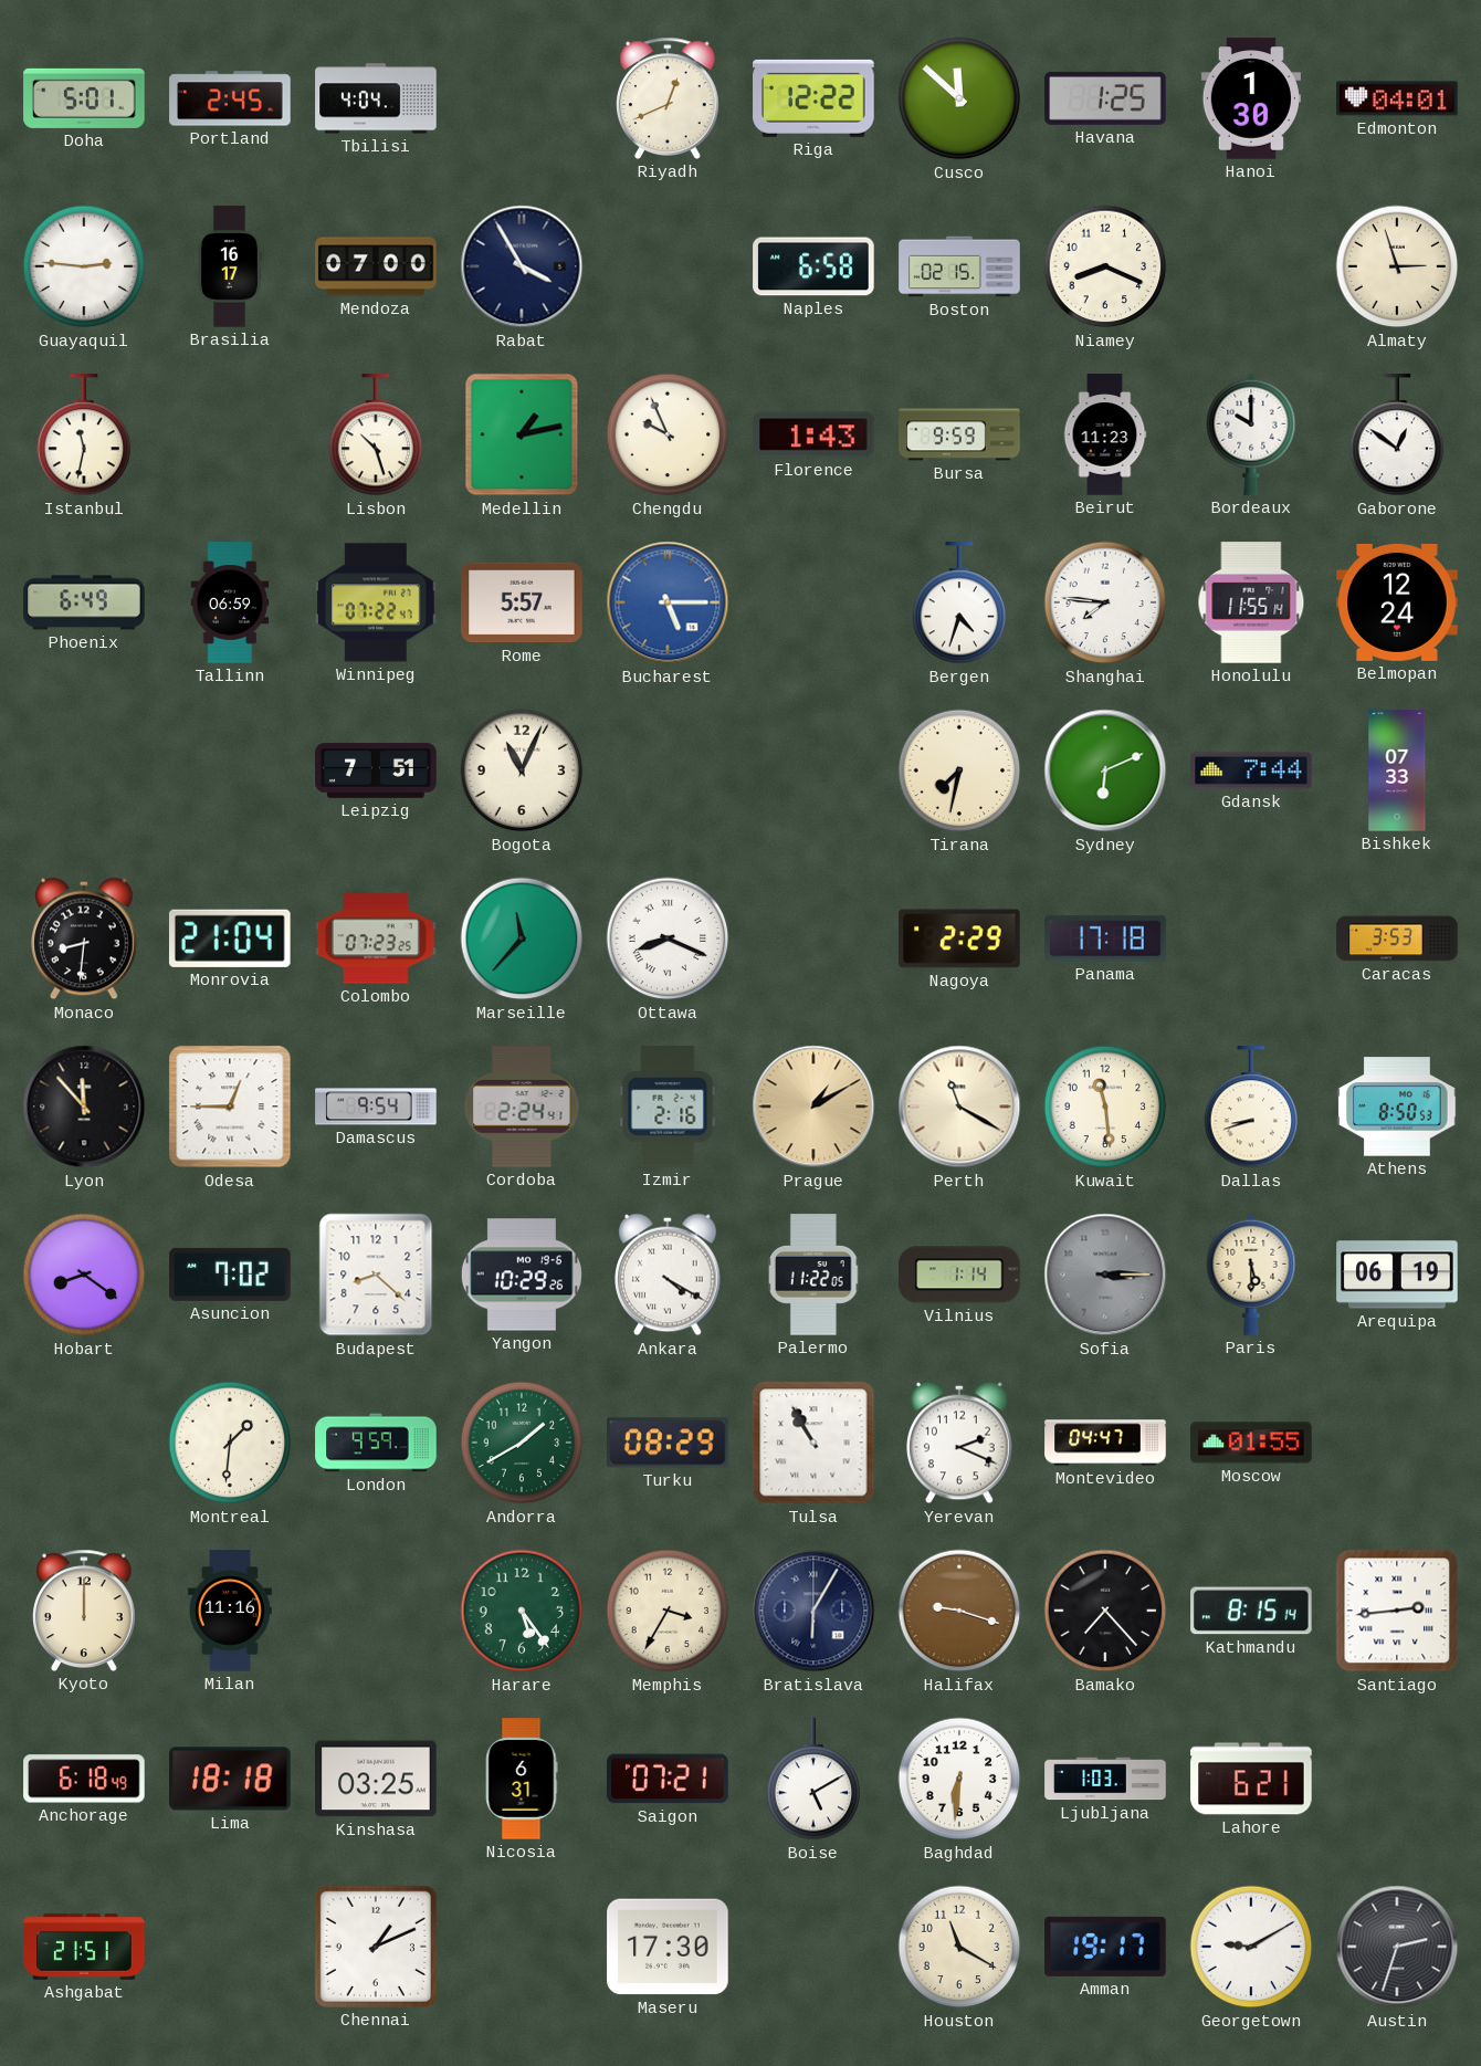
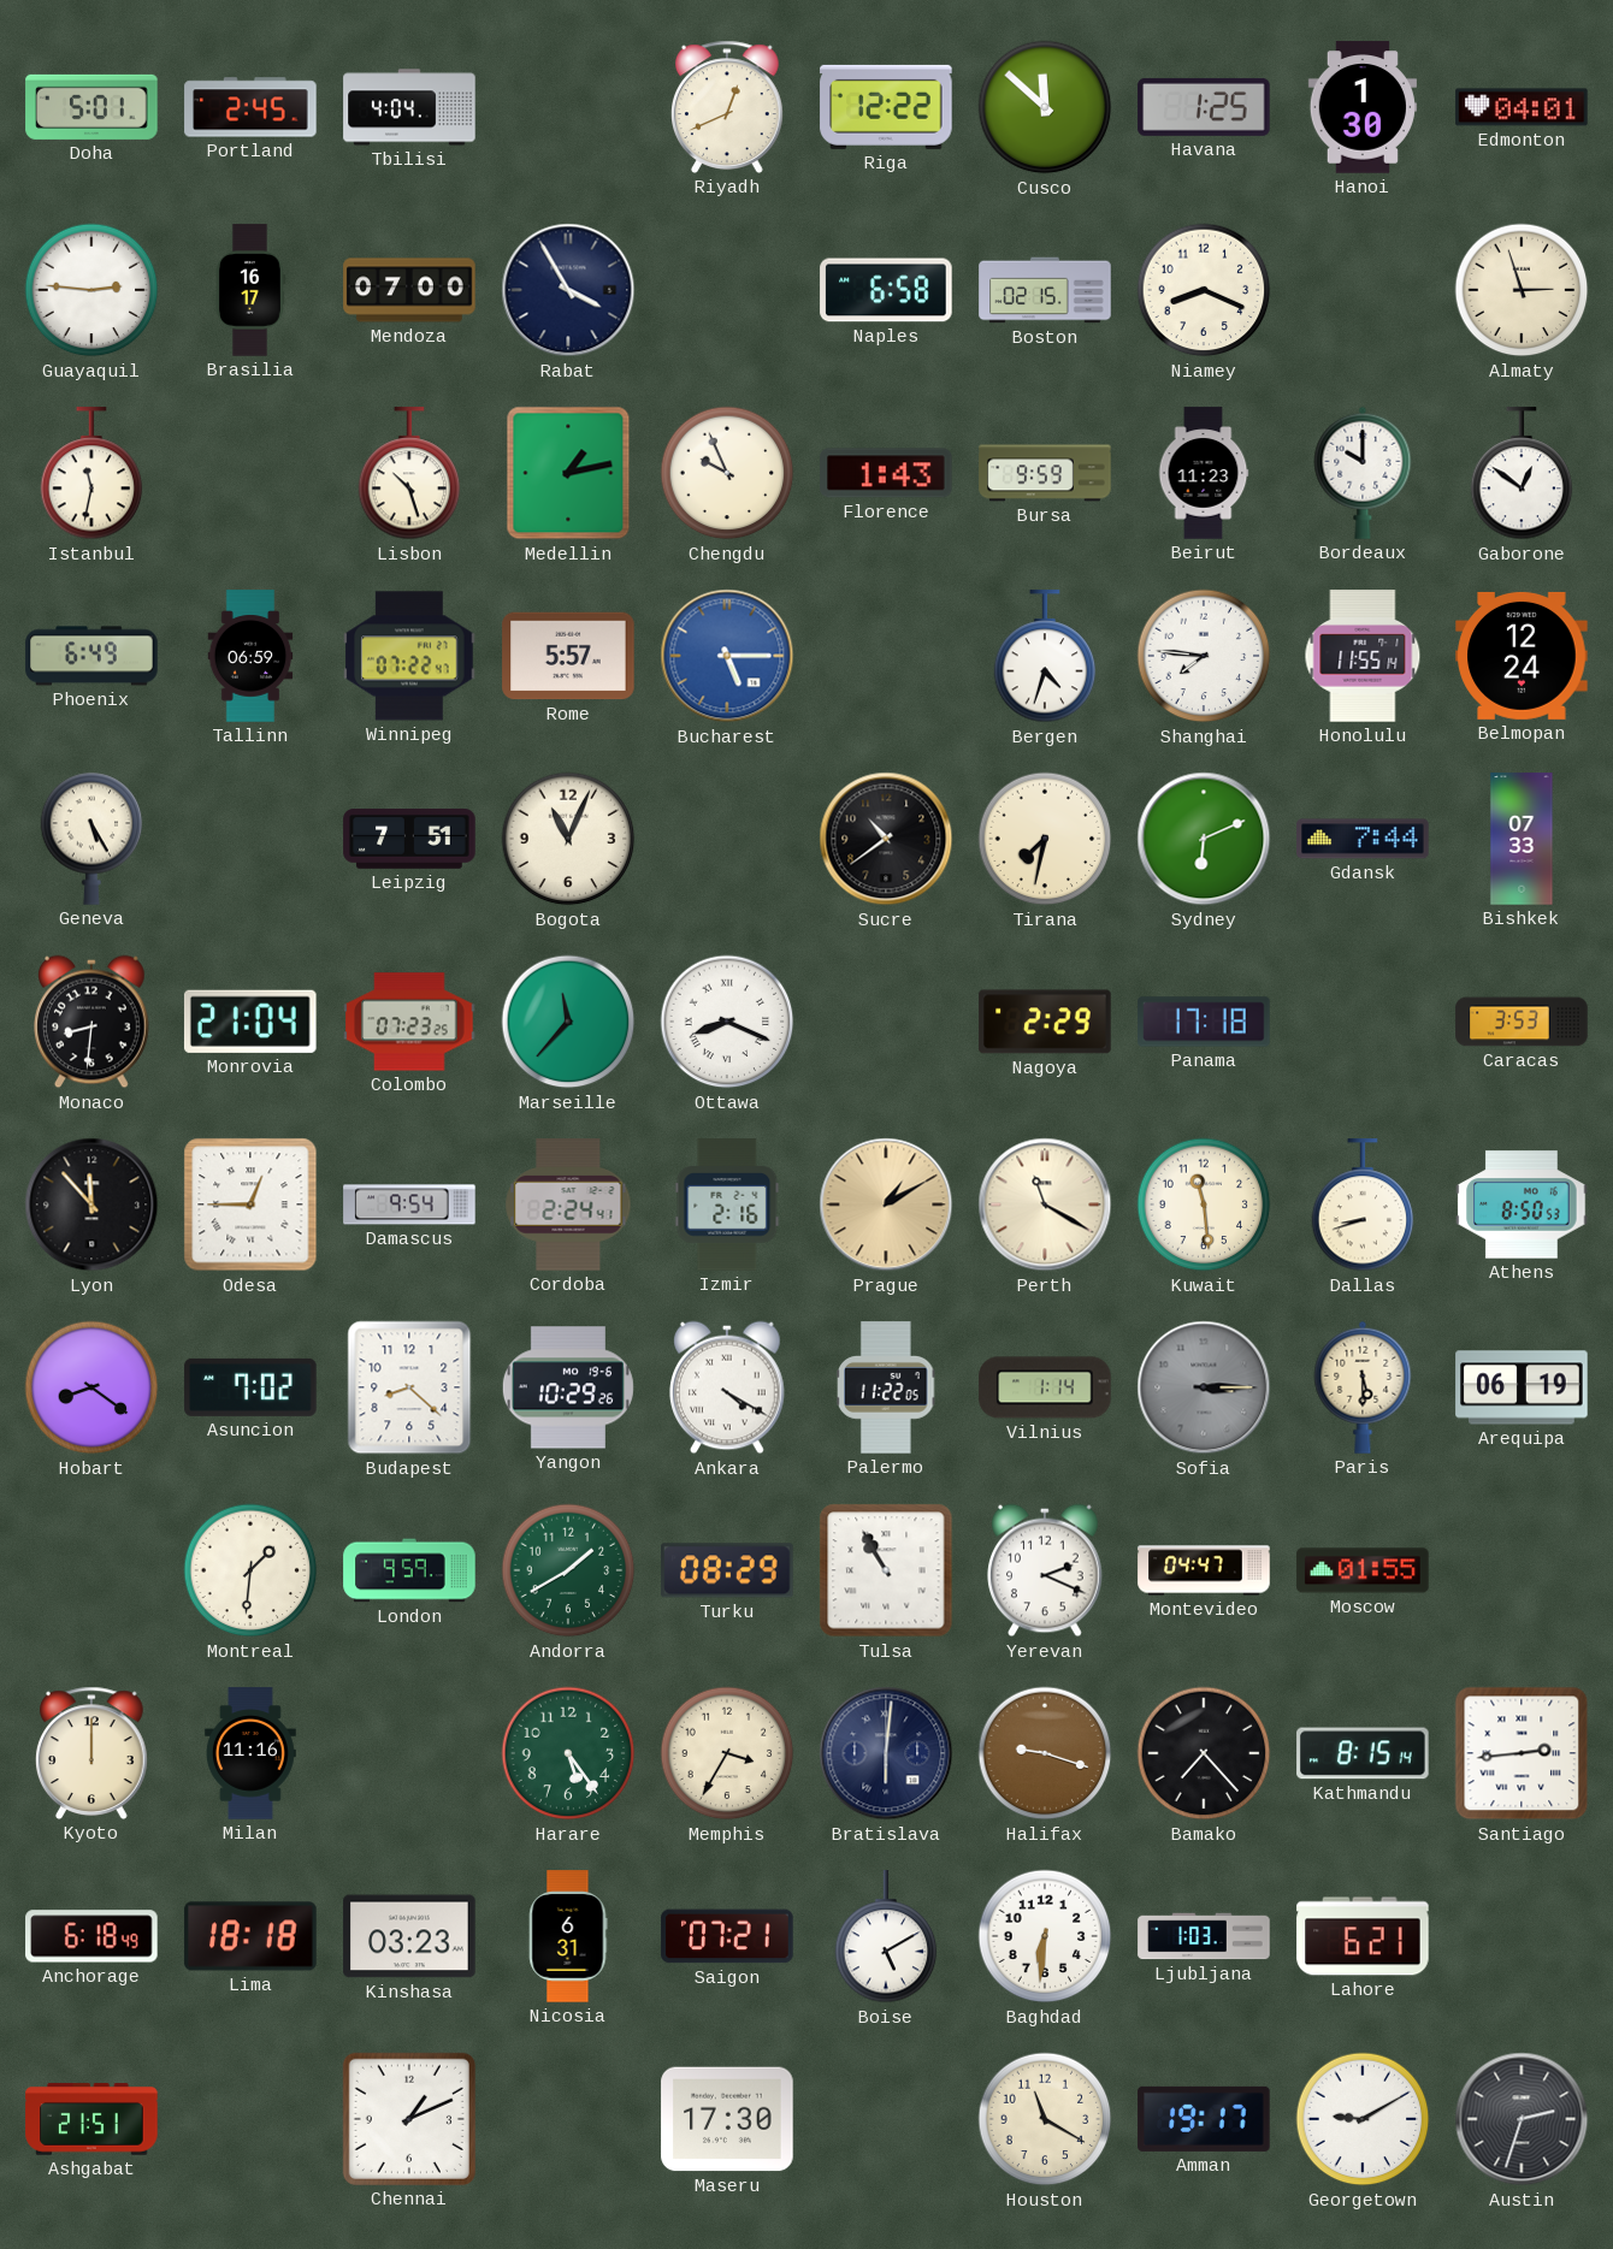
Geneva: none -> 5:25
Sucre: none -> 10:39
Bratislava: 6:05 -> 6:01
Kinshasa: 03:25 -> 03:23
